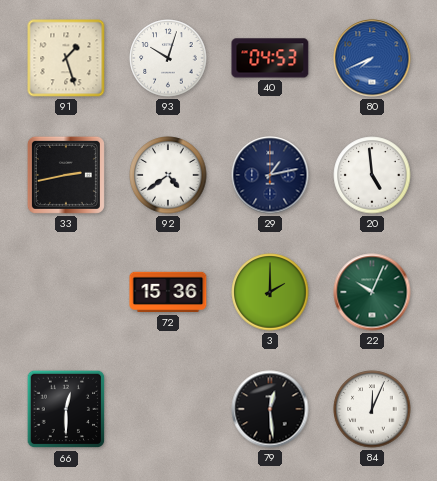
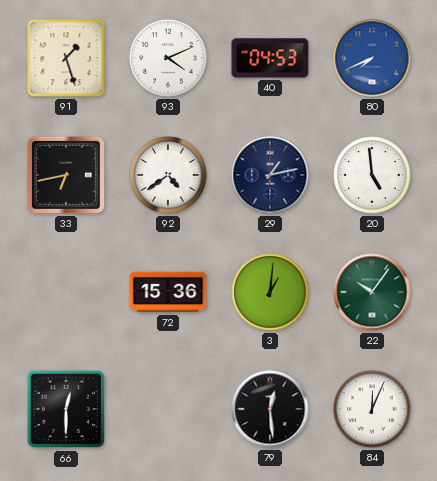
93: 10:03 -> 4:11
33: 2:43 -> 6:43
3: 2:00 -> 1:01
22: 10:04 -> 10:06
